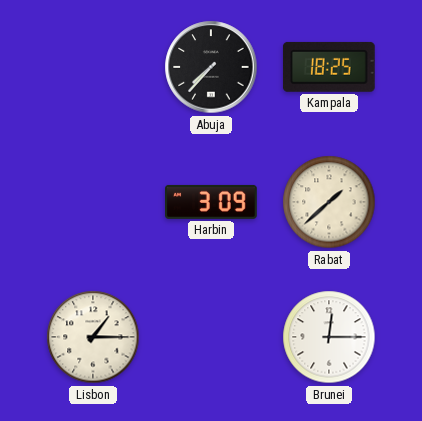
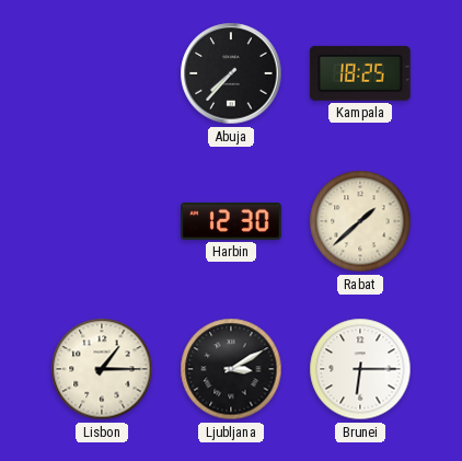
Harbin: 3:09 -> 12:30
Ljubljana: none -> 3:10
Brunei: 12:15 -> 6:15
